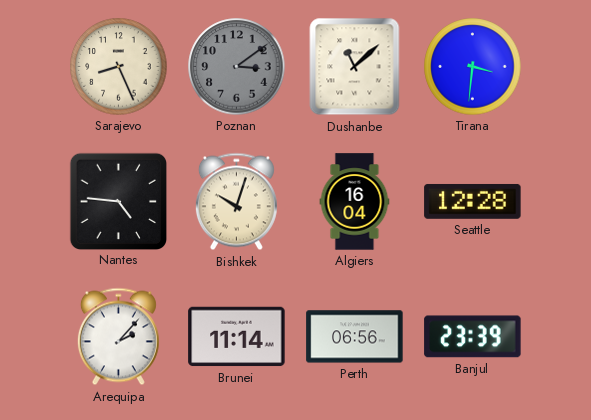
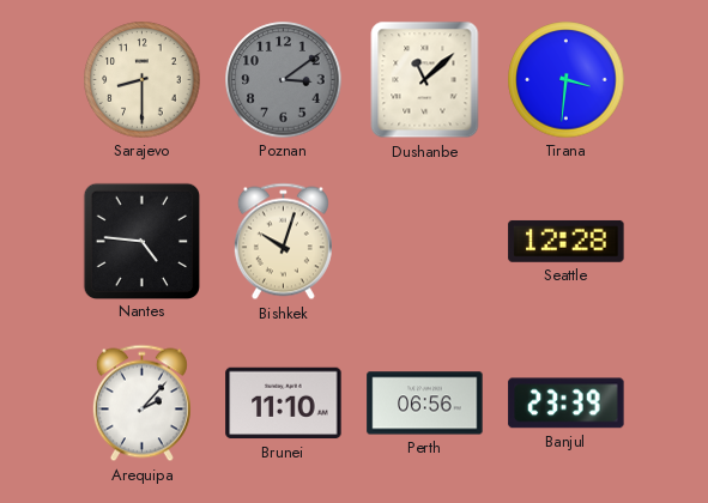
Sarajevo: 8:26 -> 8:30
Algiers: 16:04 -> none
Brunei: 11:14 -> 11:10
